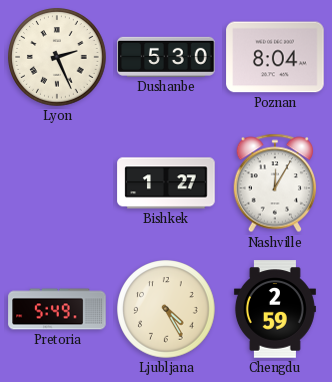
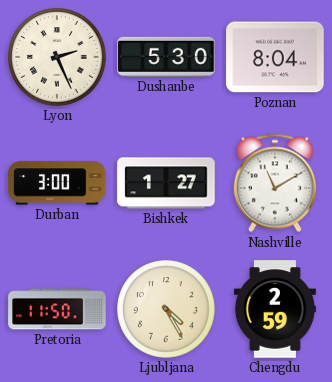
Durban: none -> 3:00
Nashville: 12:05 -> 11:10
Pretoria: 5:49 -> 11:50
